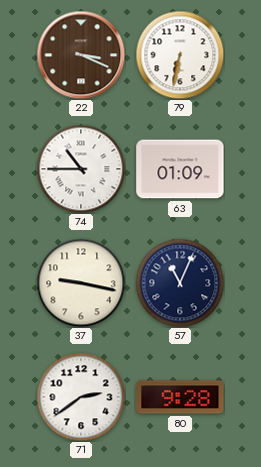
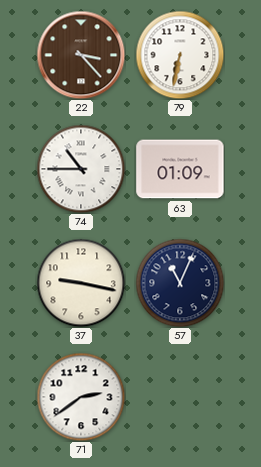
22: 3:19 -> 3:23
80: 9:28 -> none
